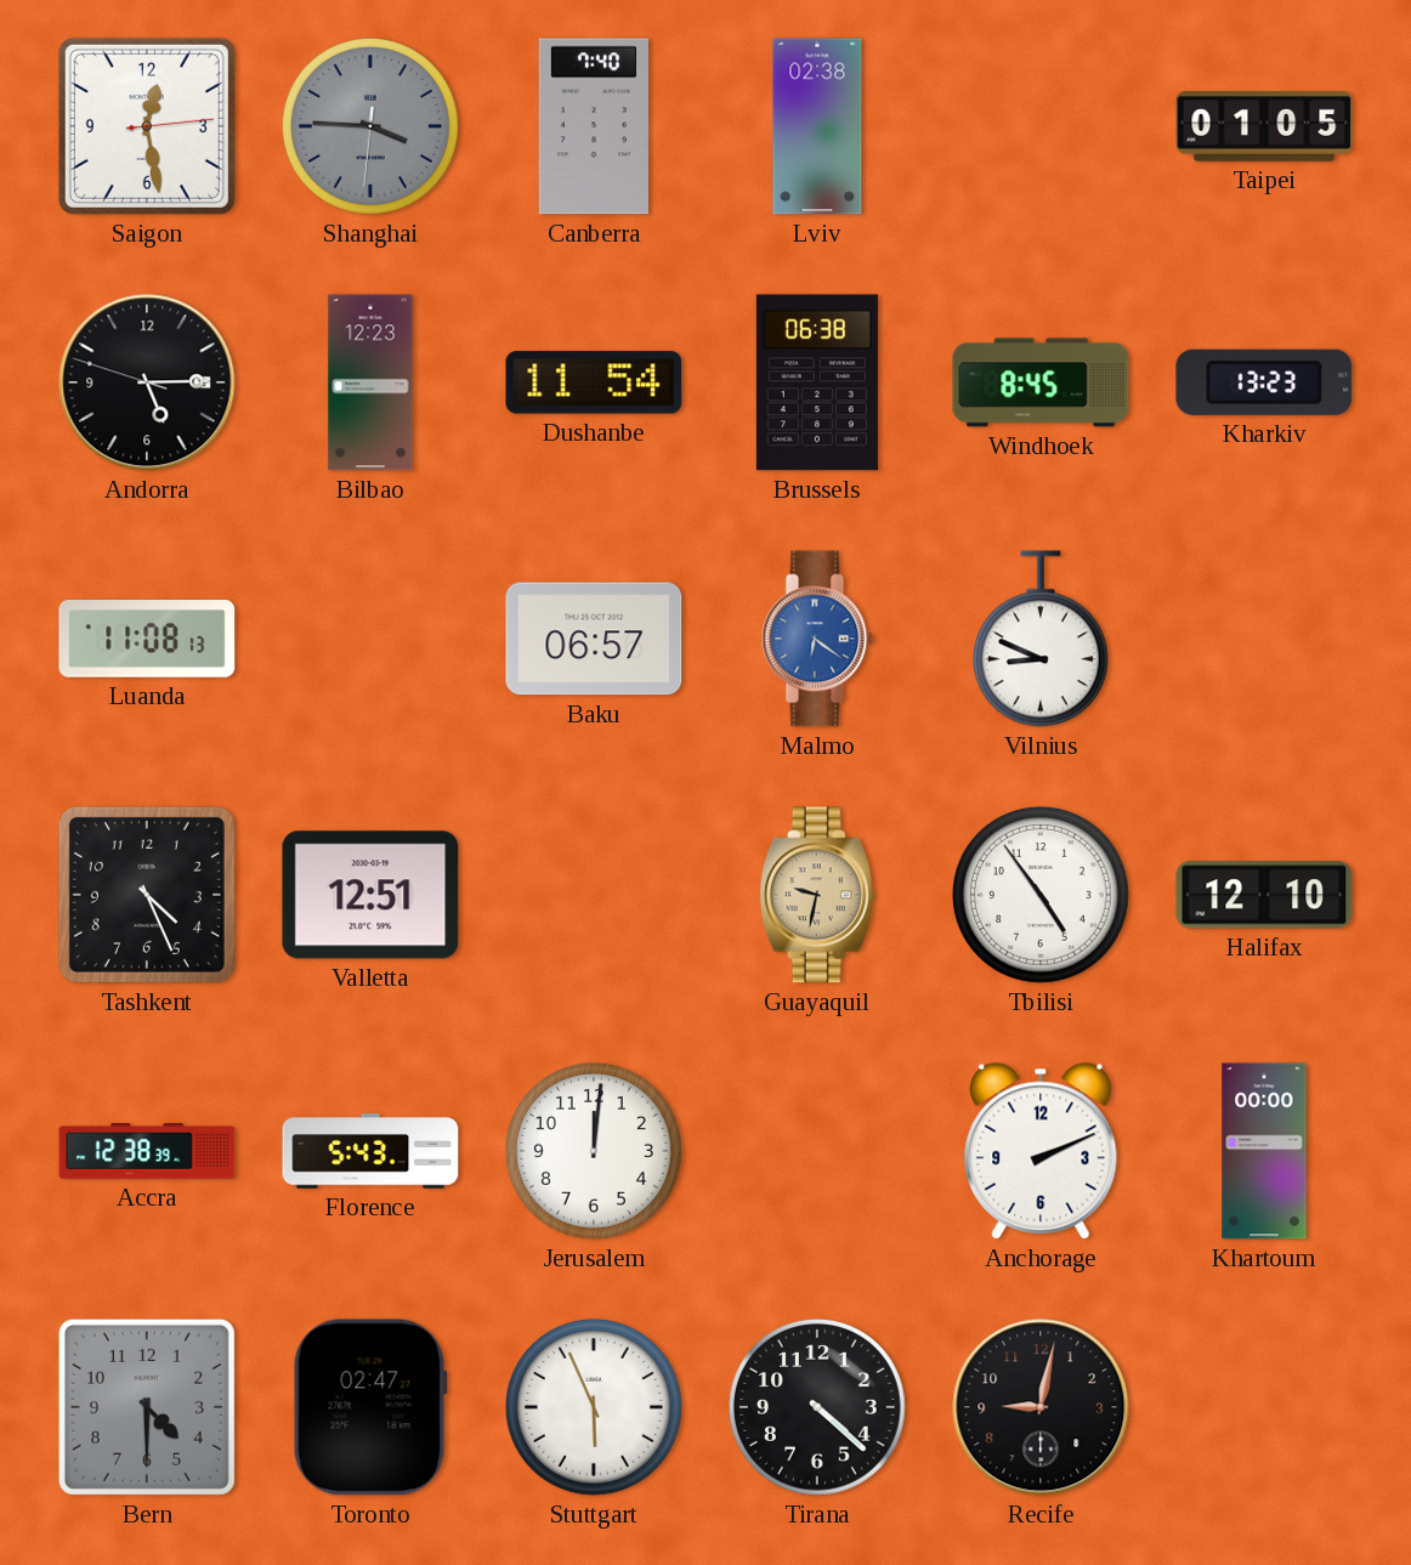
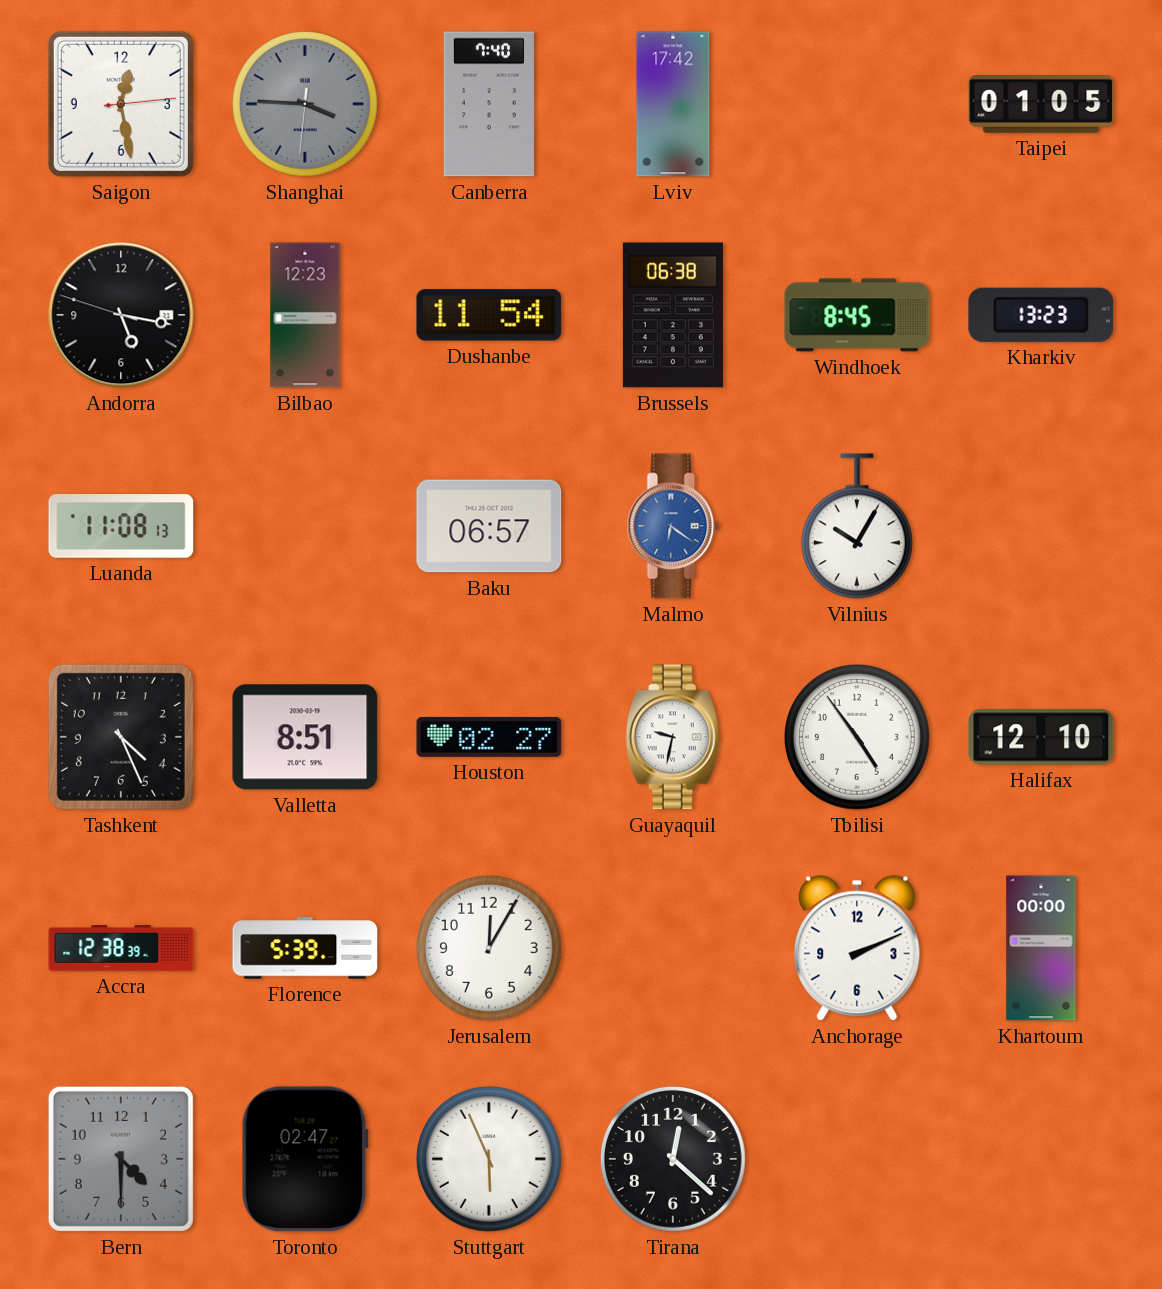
Lviv: 02:38 -> 17:42
Andorra: 5:14 -> 5:16
Vilnius: 8:49 -> 10:05
Valletta: 12:51 -> 8:51
Houston: none -> 02:27
Guayaquil dial: champagne -> white
Florence: 5:43 -> 5:39
Jerusalem: 12:01 -> 12:05
Tirana: 4:22 -> 12:22
Recife: 9:02 -> none
